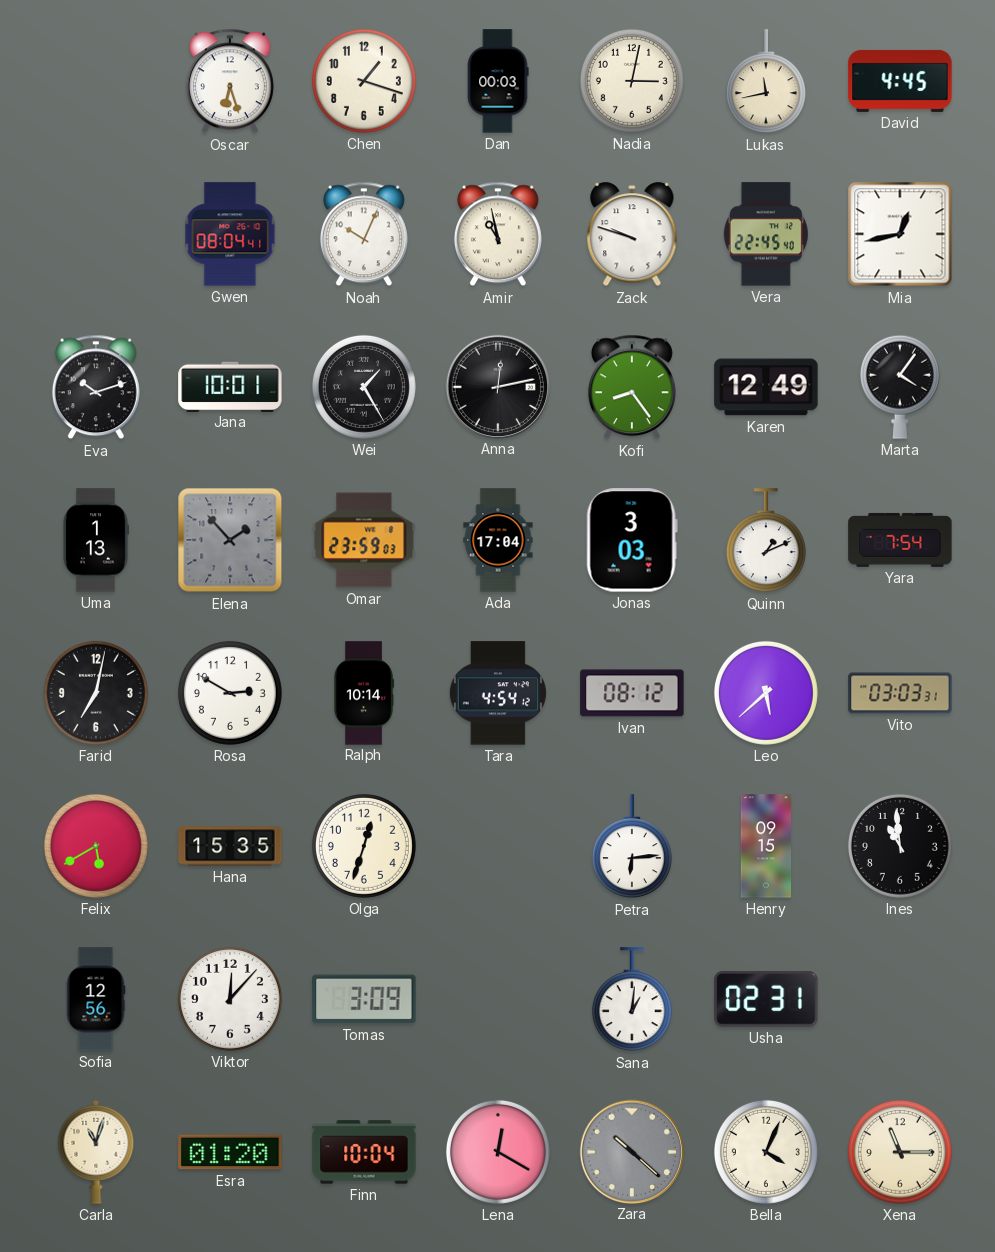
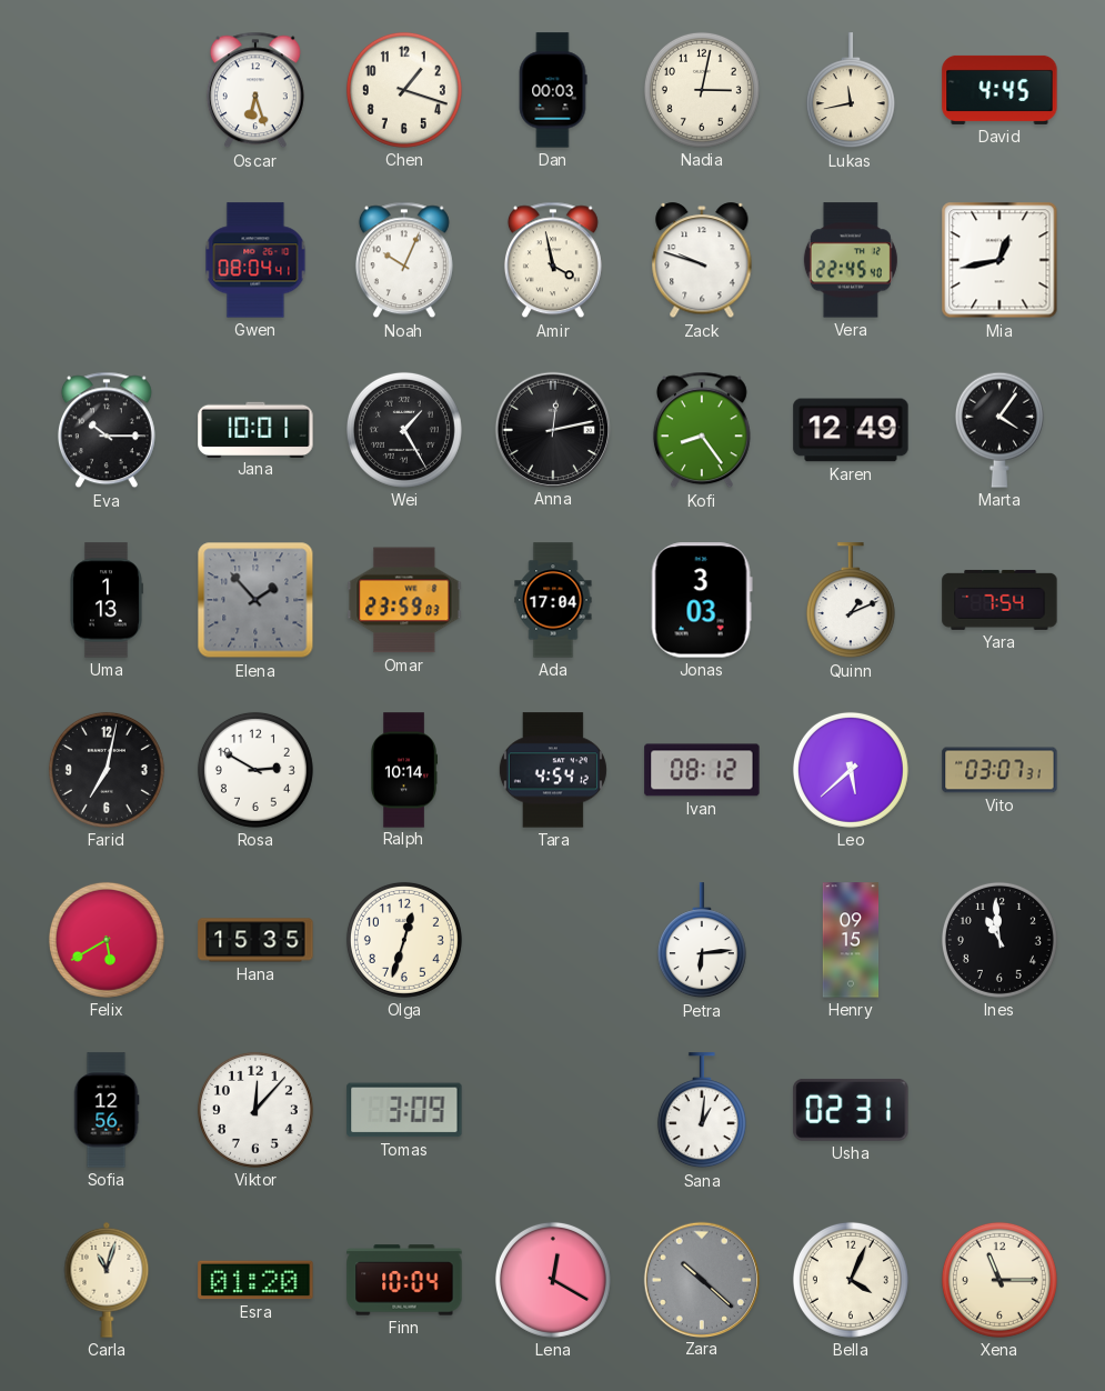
Amir: 10:58 -> 3:58
Eva: 10:12 -> 10:15
Vito: 03:03 -> 03:07
